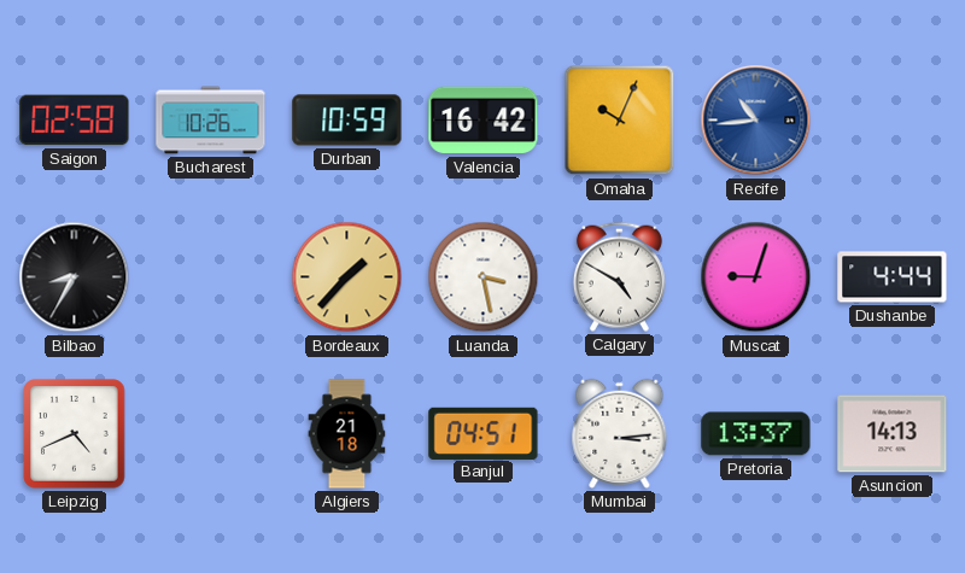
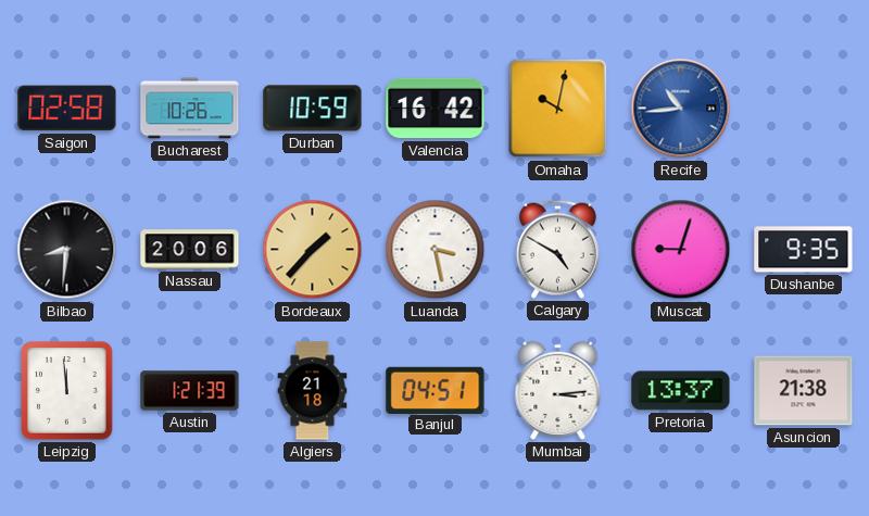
Omaha: 10:04 -> 10:02
Bilbao: 8:35 -> 8:31
Nassau: none -> 20:06
Dushanbe: 4:44 -> 9:35
Leipzig: 4:41 -> 11:59
Austin: none -> 1:21
Asuncion: 14:13 -> 21:38
